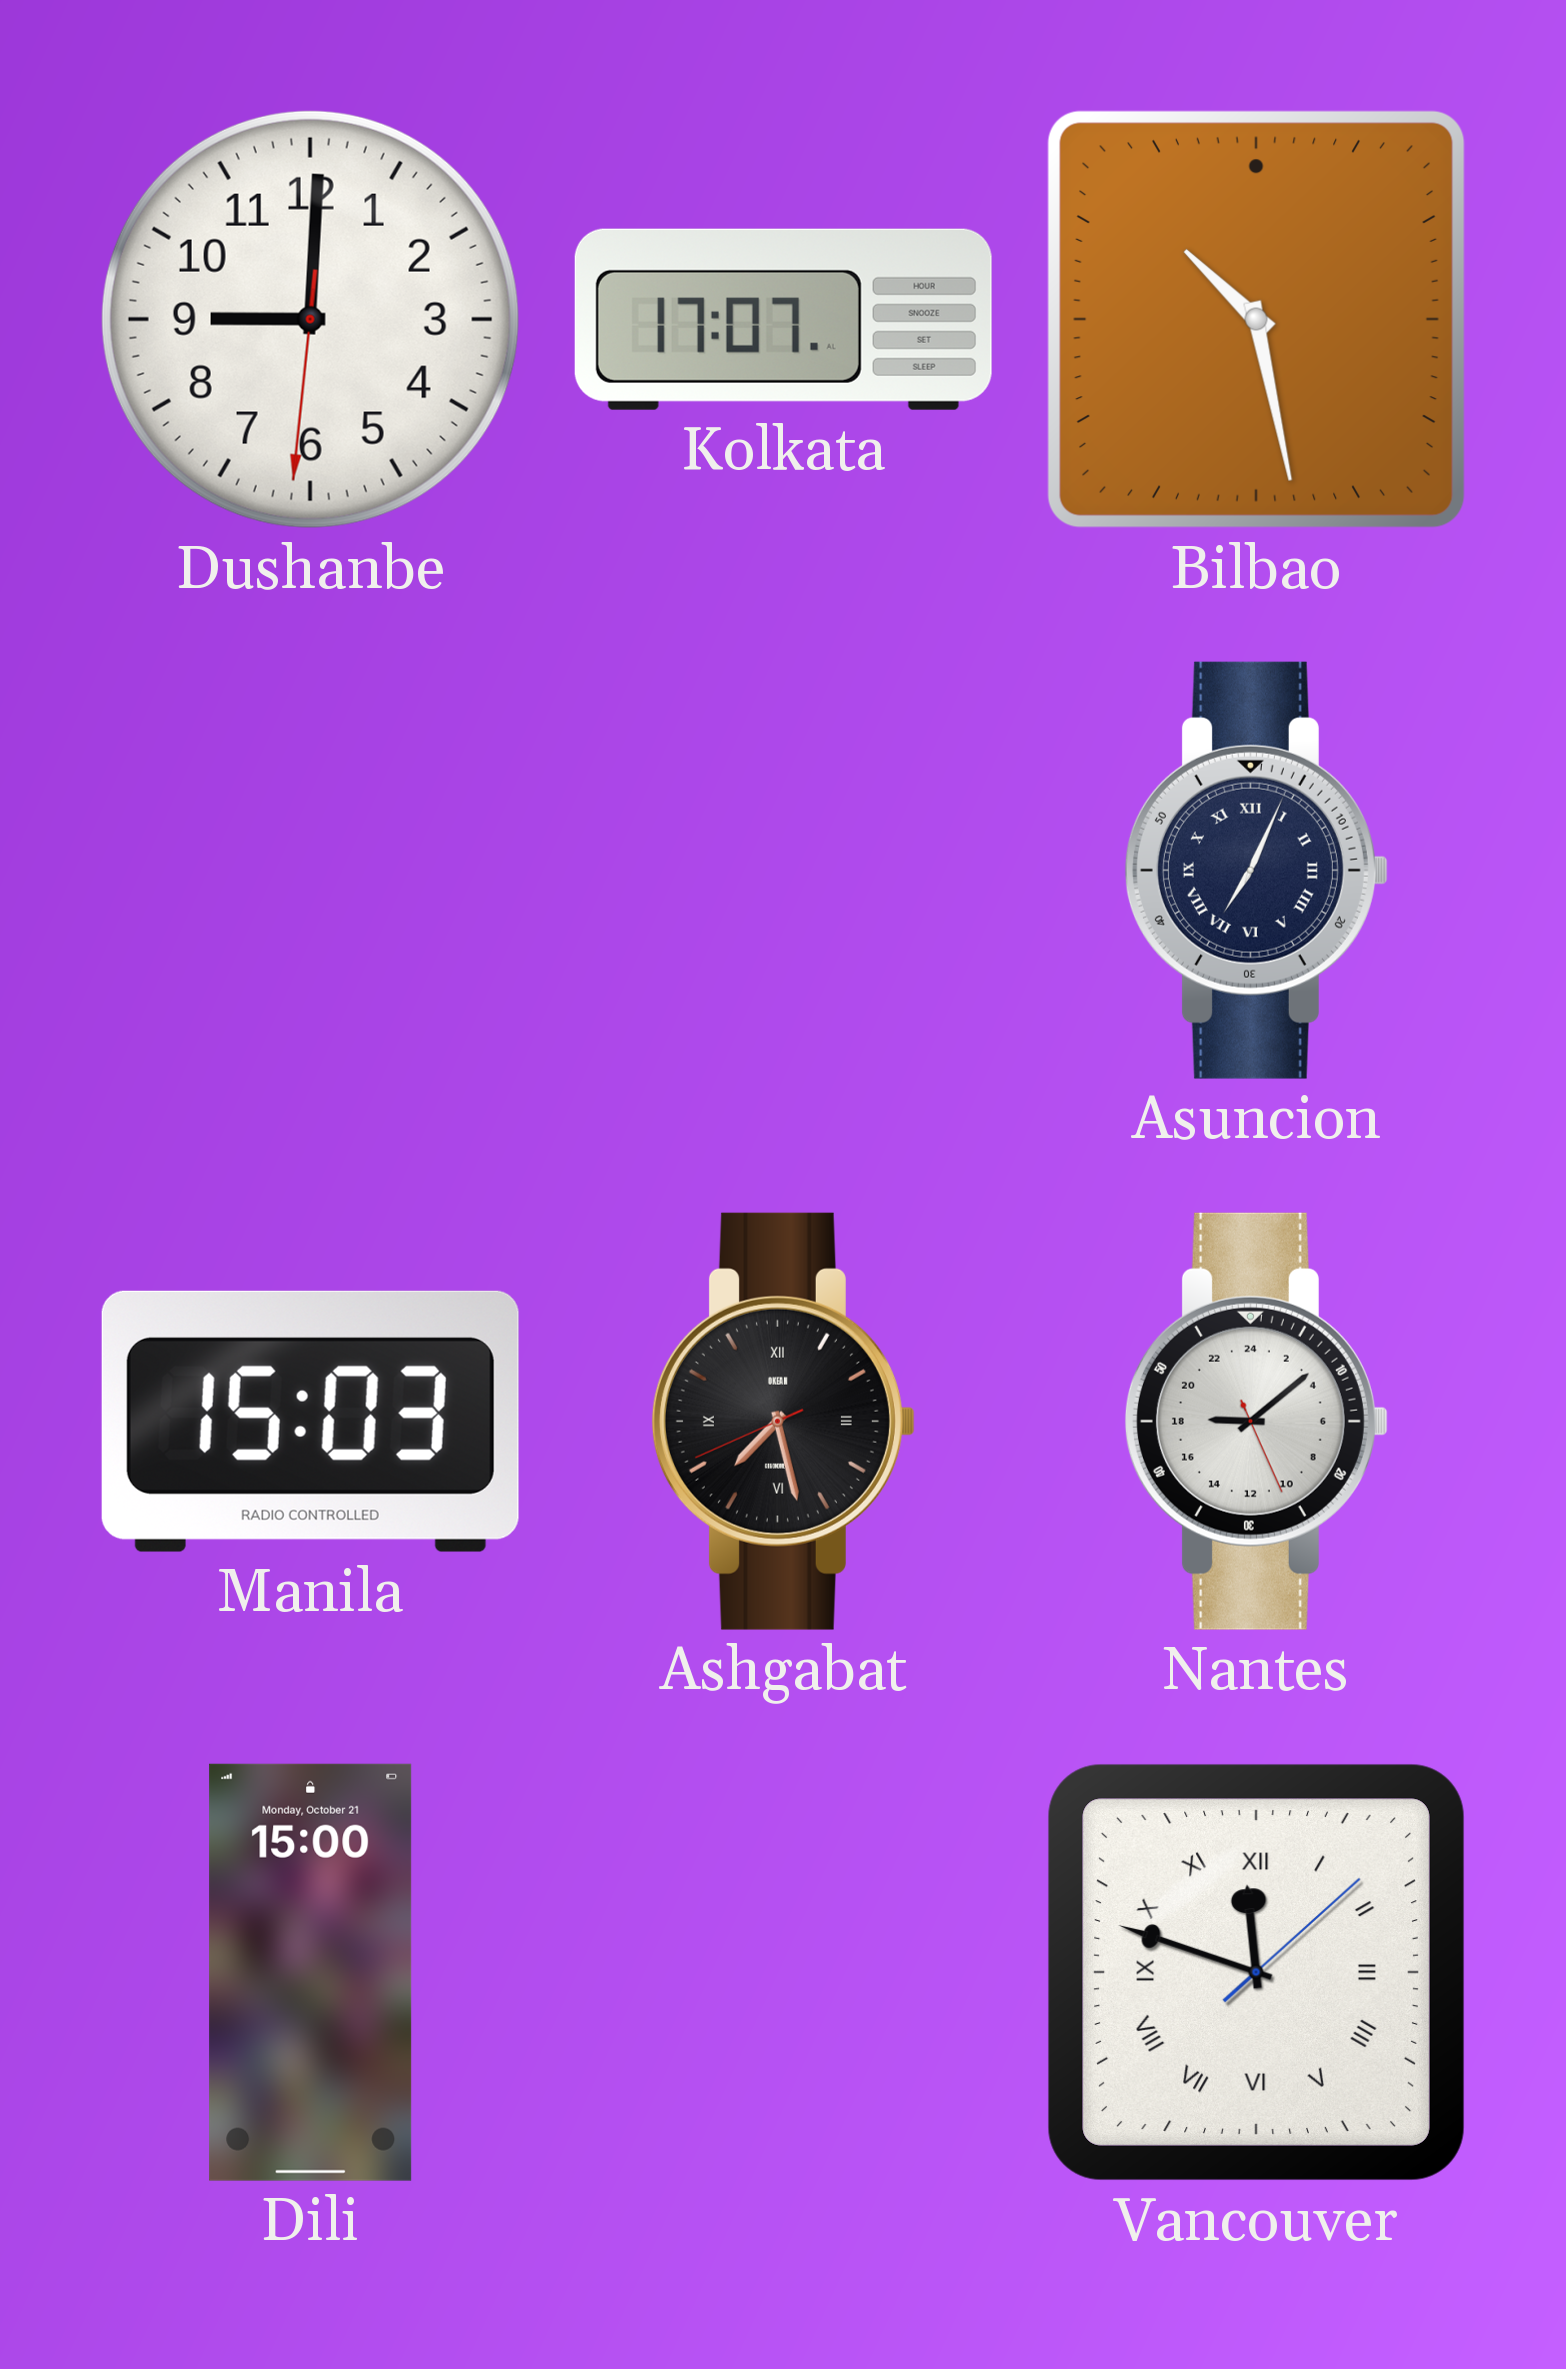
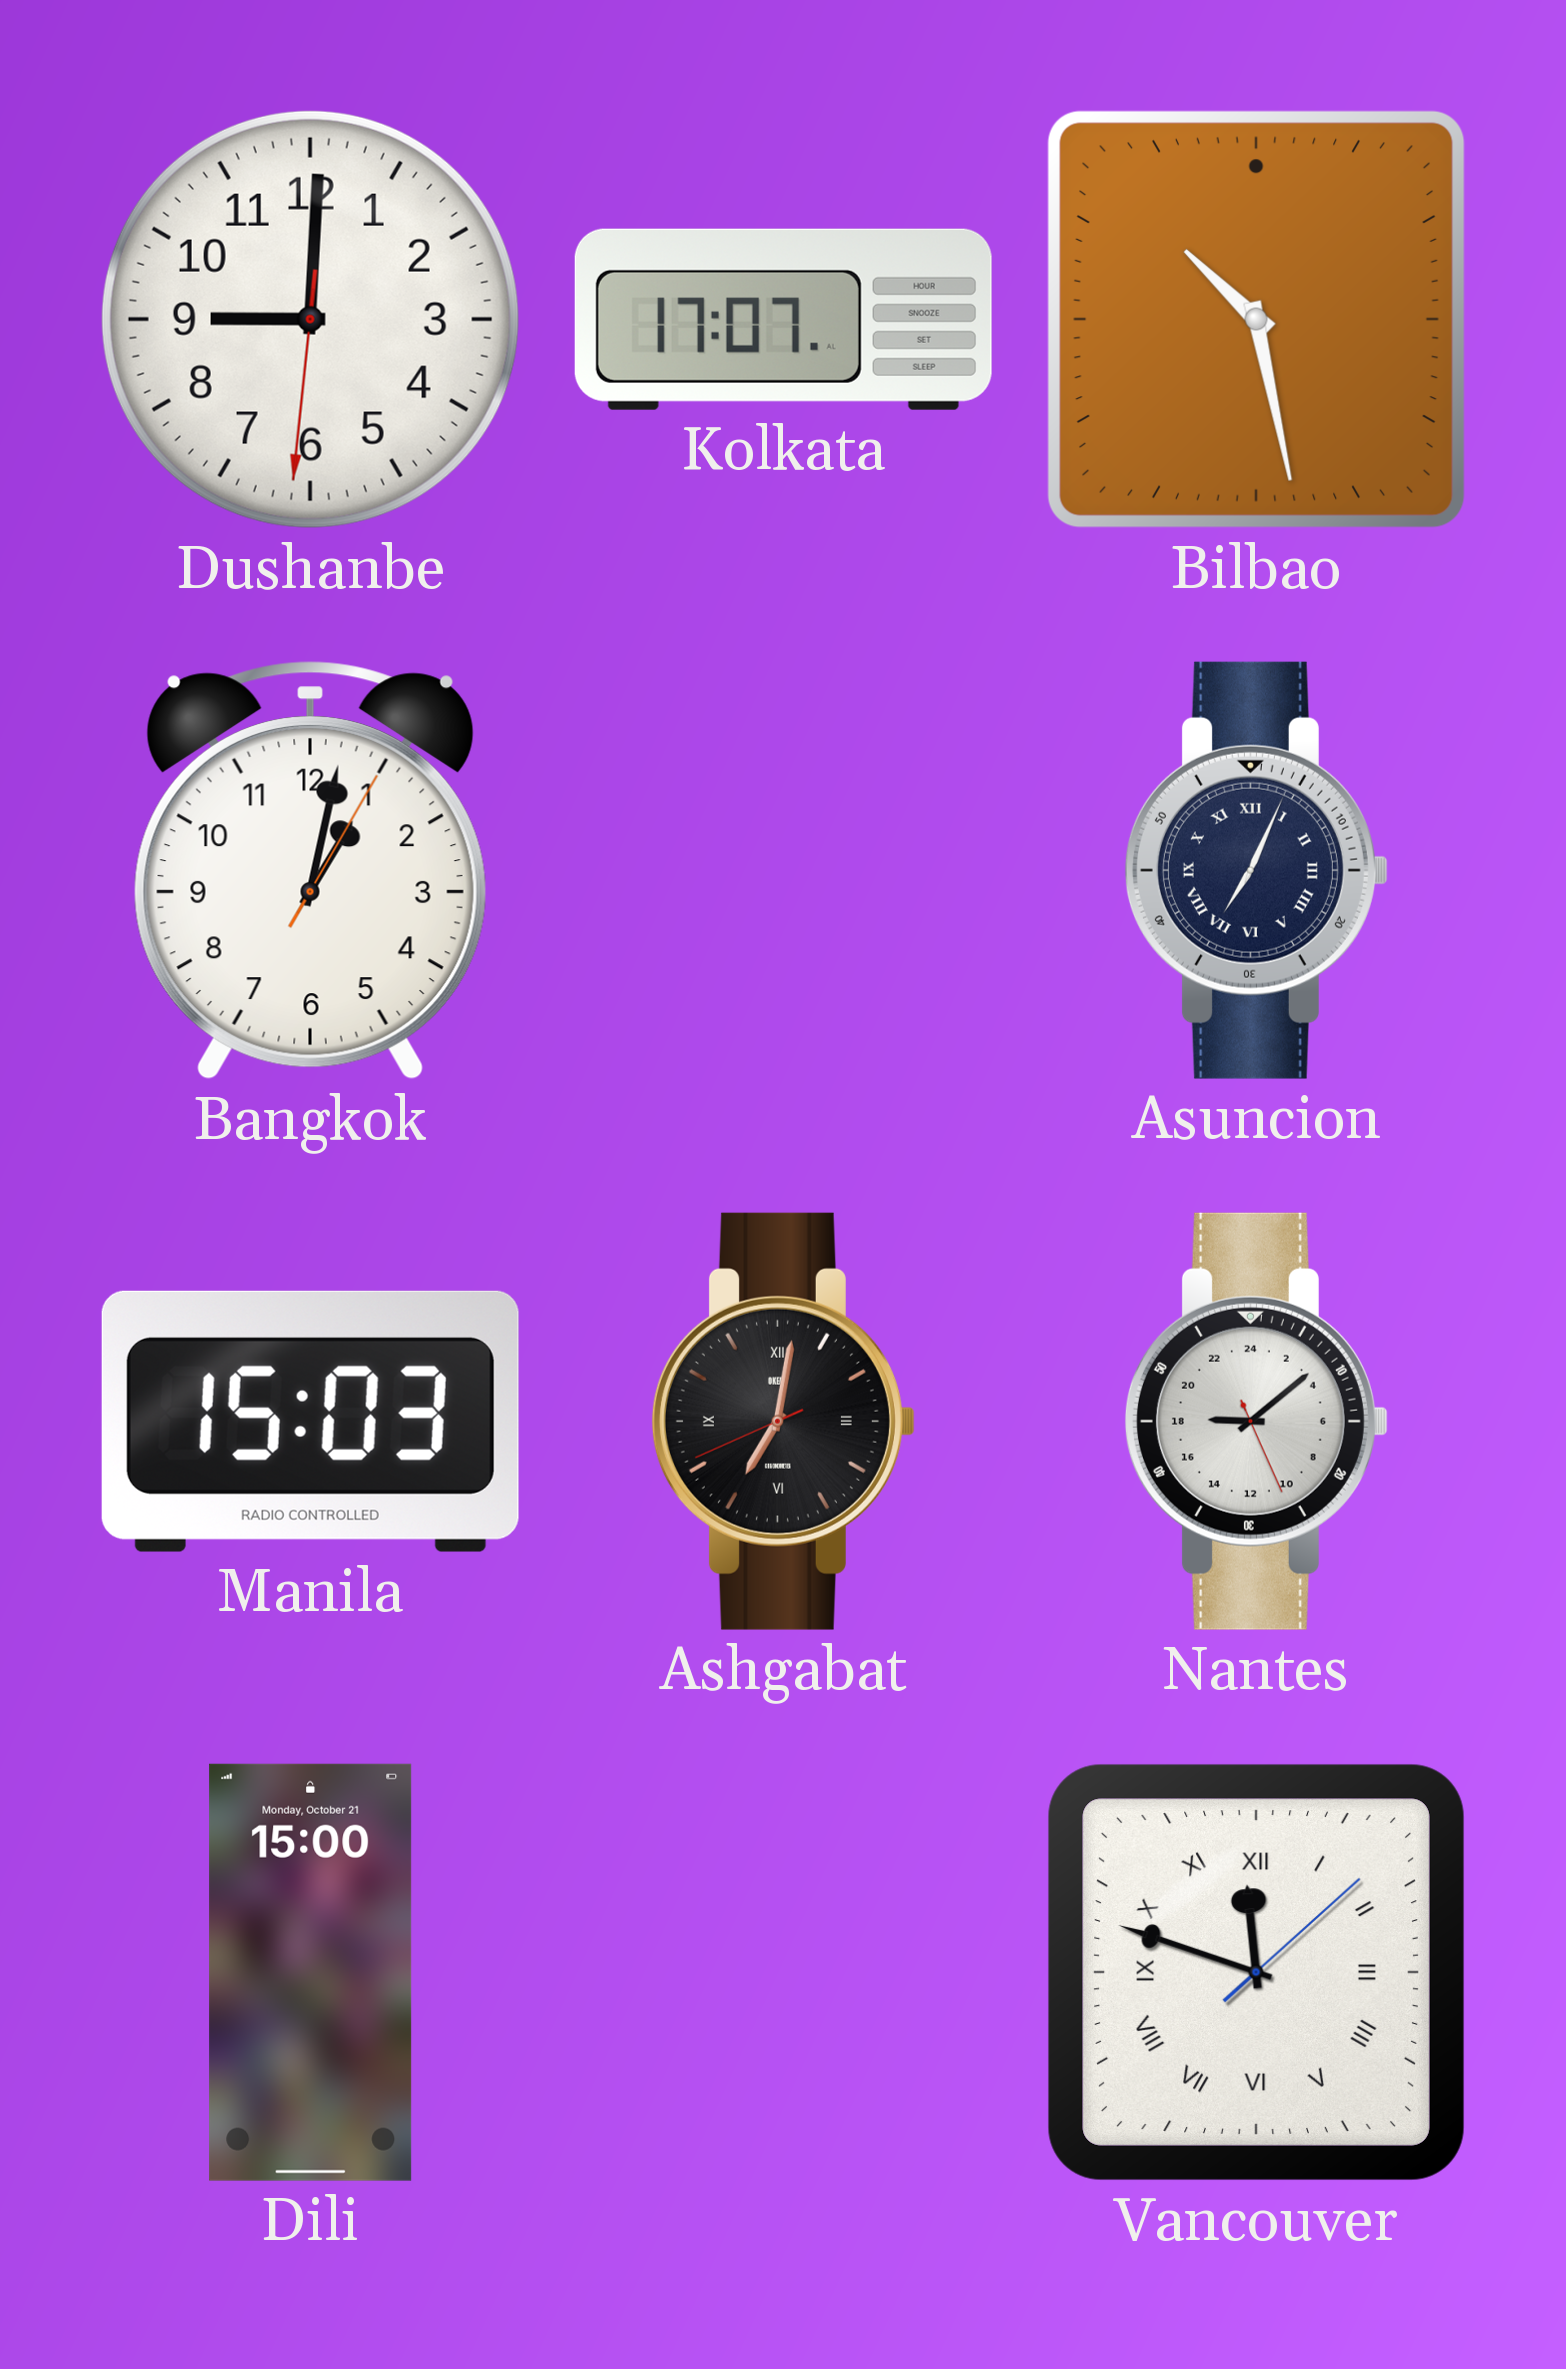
Bangkok: none -> 1:02
Ashgabat: 7:27 -> 7:01
